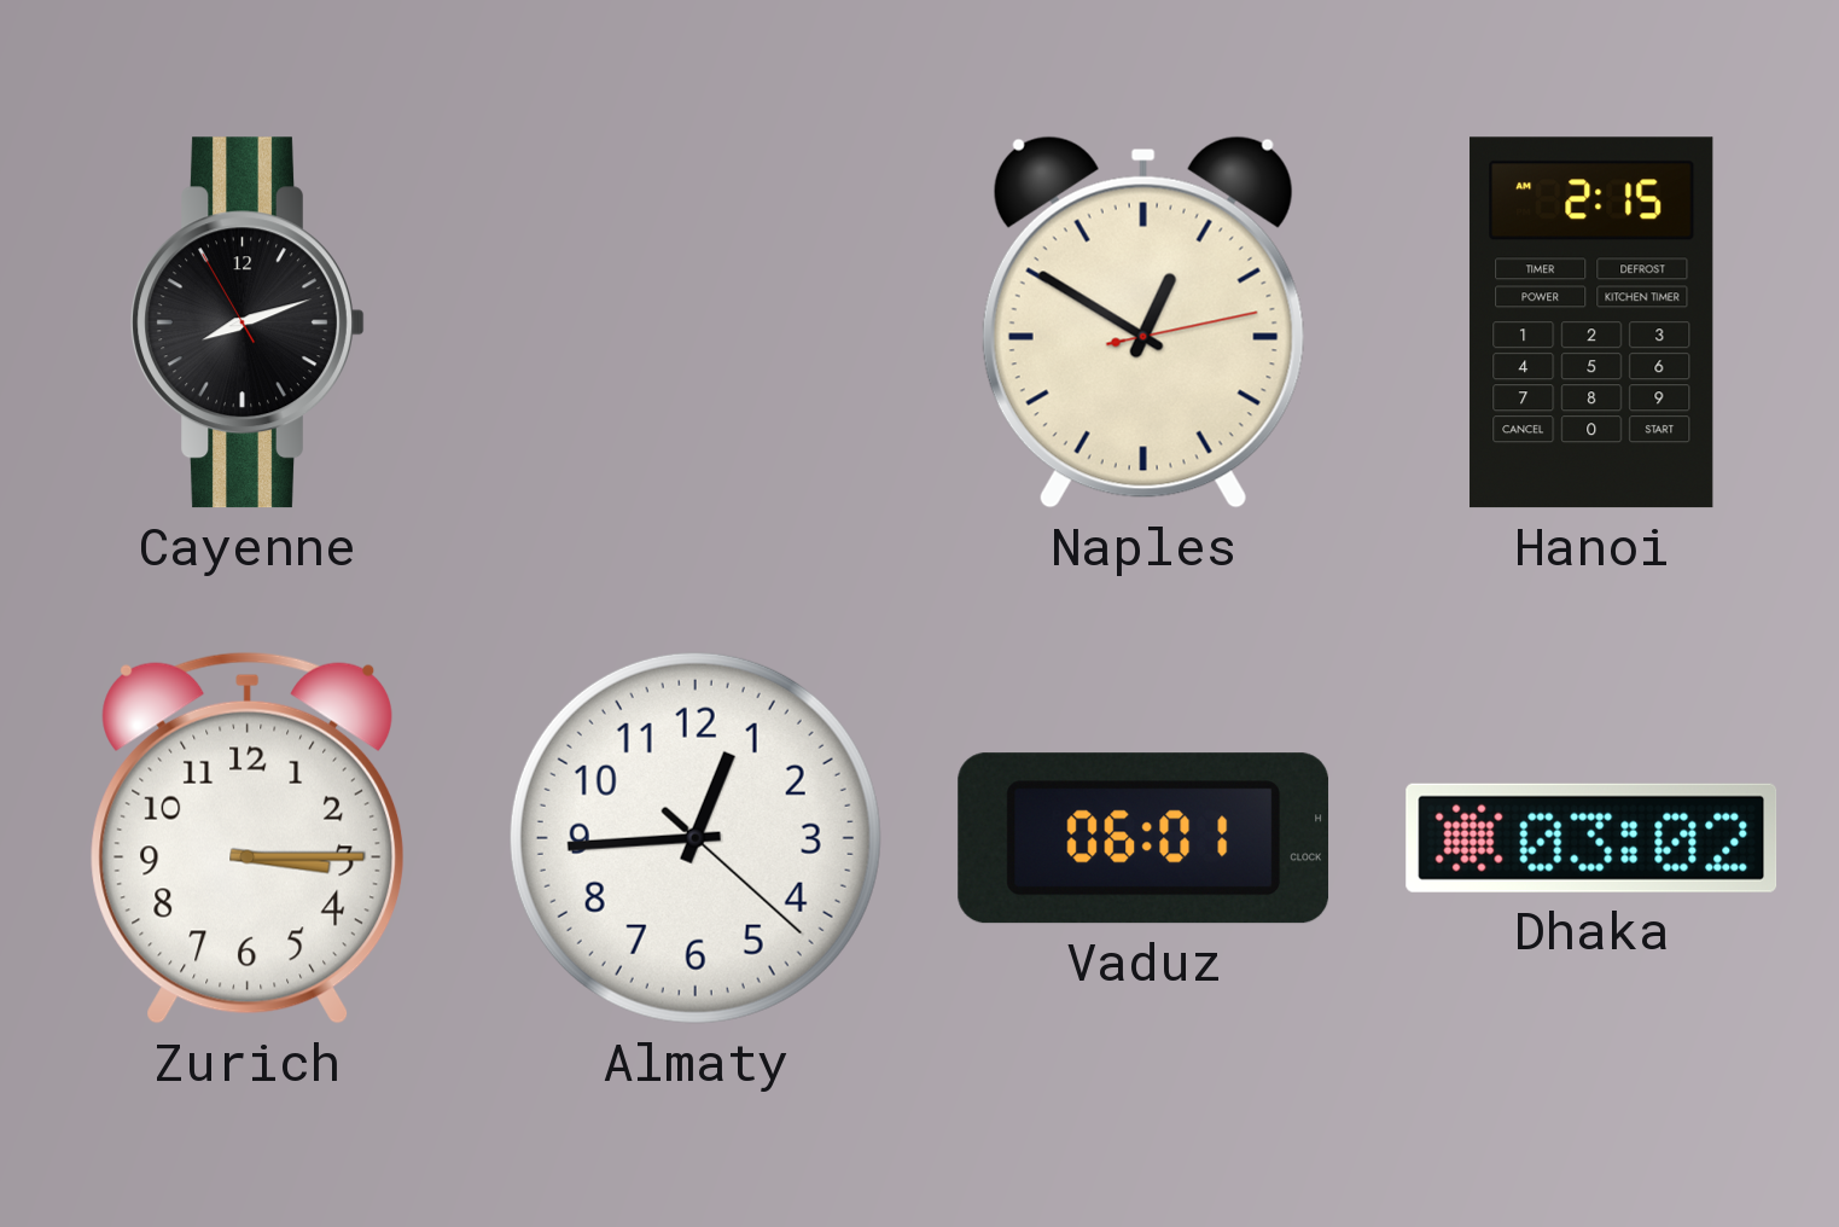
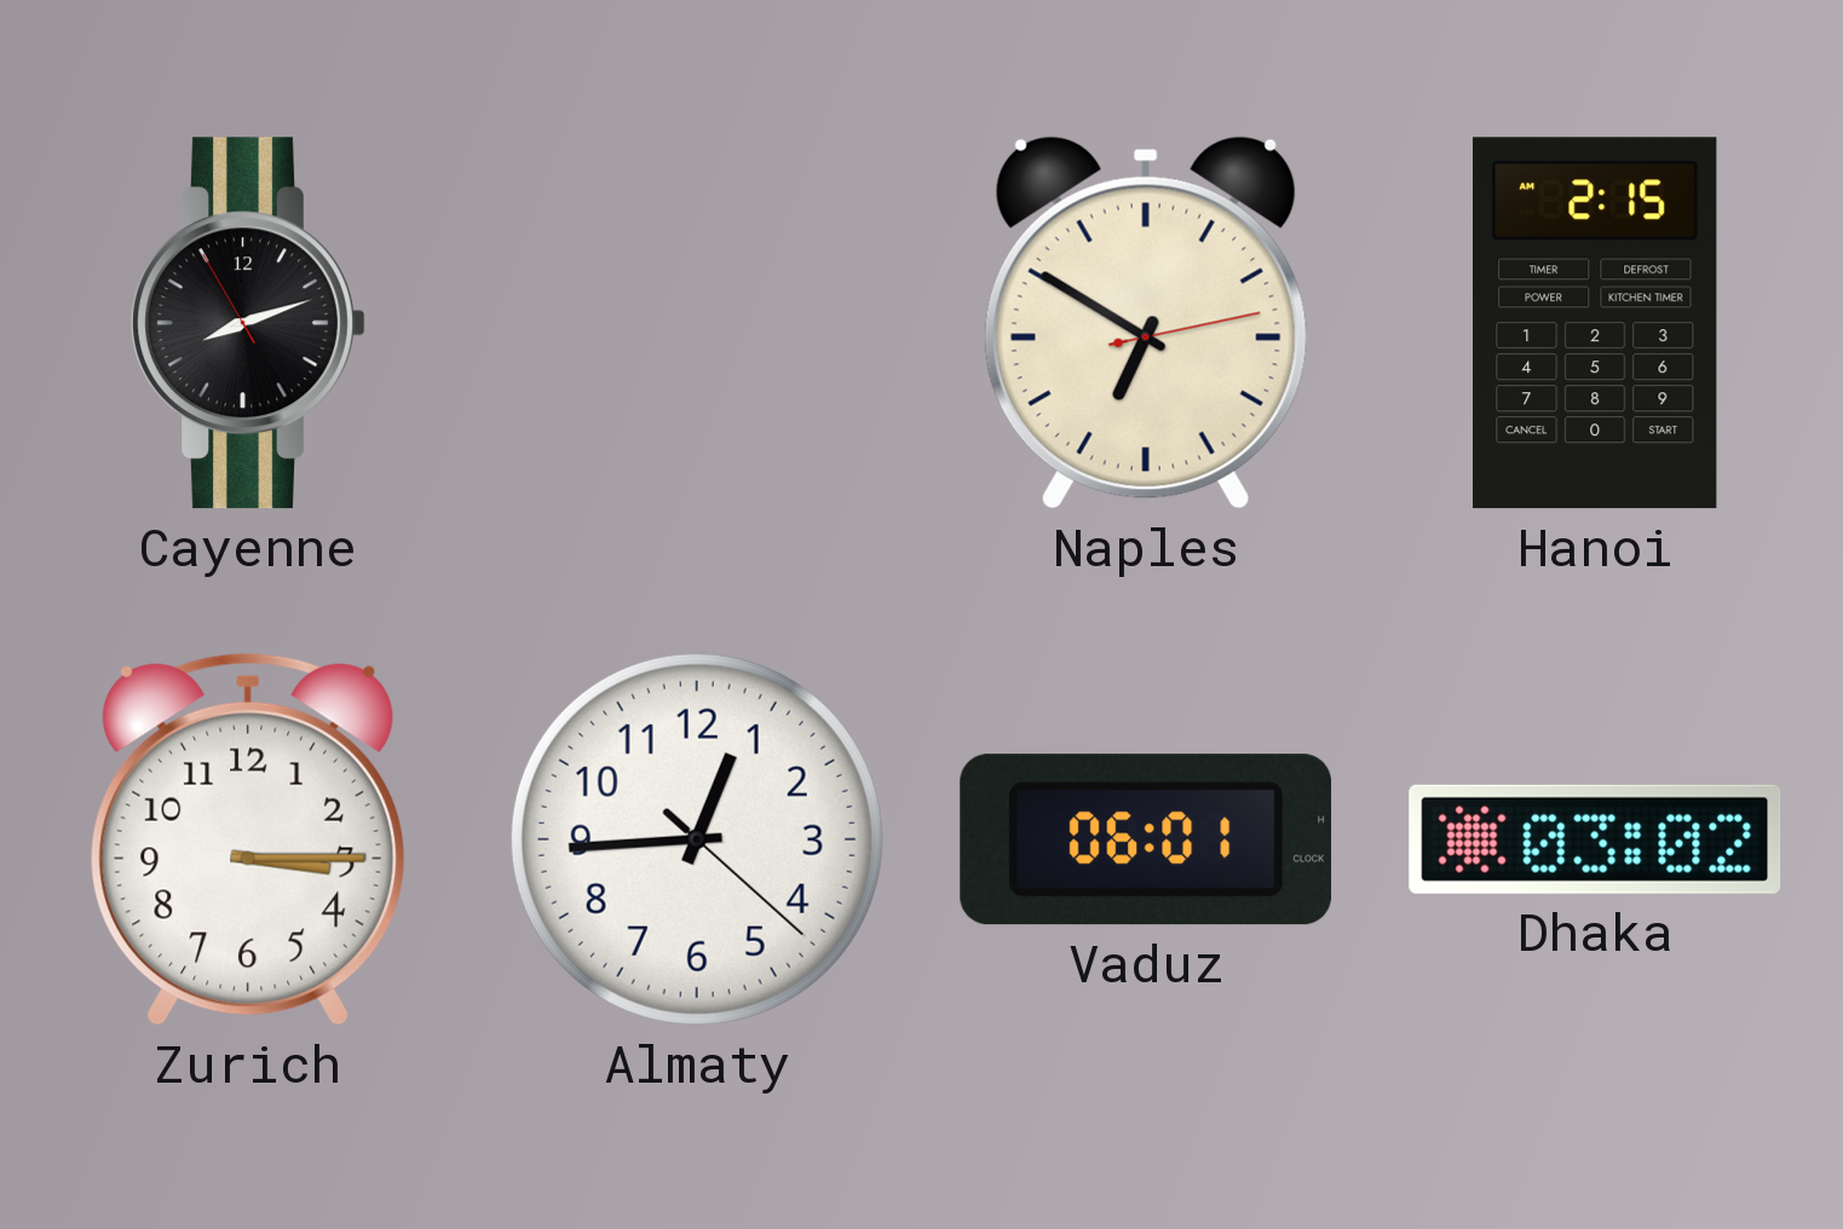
Naples: 12:50 -> 6:50
